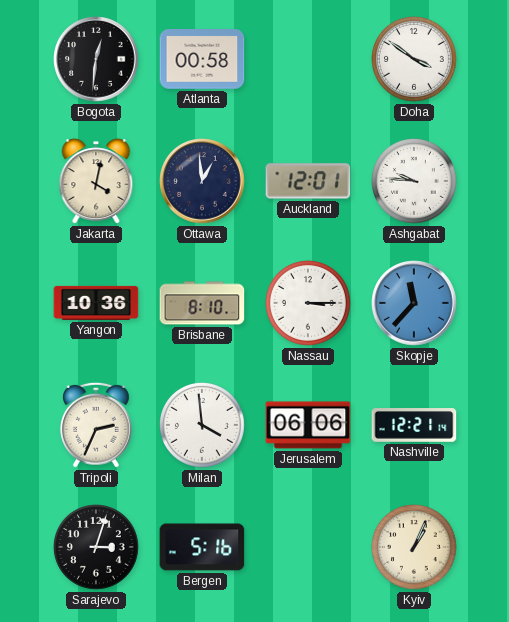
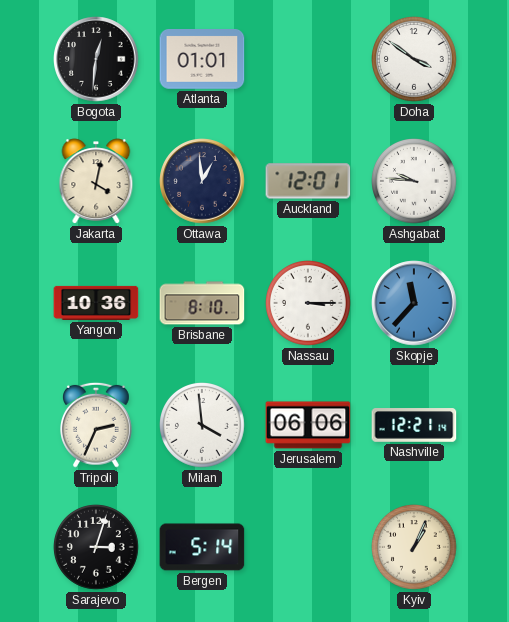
Atlanta: 00:58 -> 01:01
Bergen: 5:16 -> 5:14
